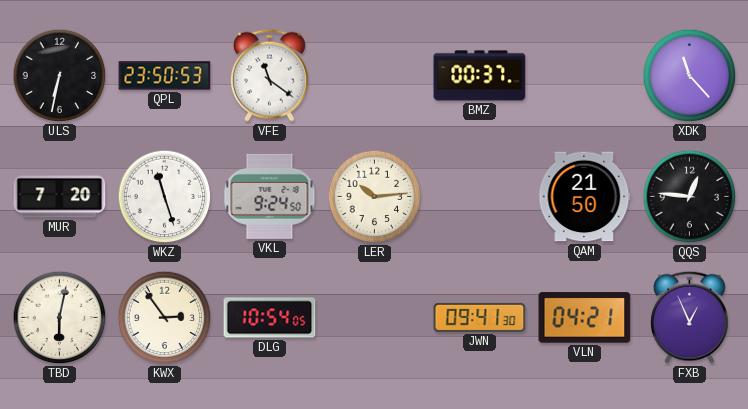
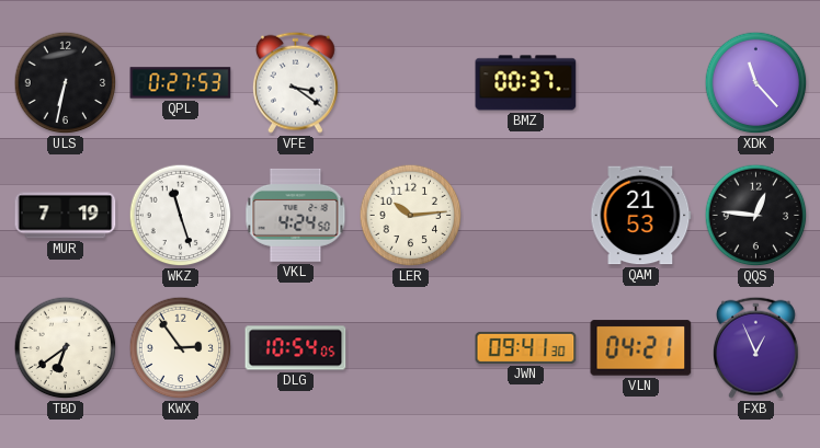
QPL: 23:50 -> 0:27
VFE: 11:21 -> 3:21
MUR: 7:20 -> 7:19
VKL: 9:24 -> 4:24
QAM: 21:50 -> 21:53
TBD: 6:02 -> 6:39
